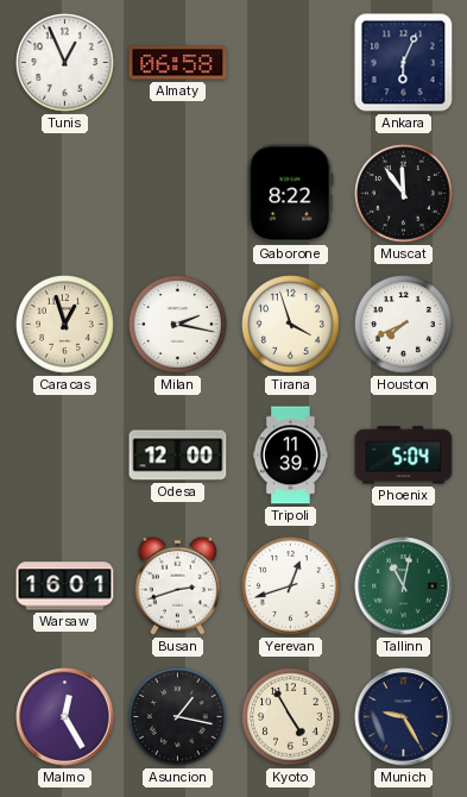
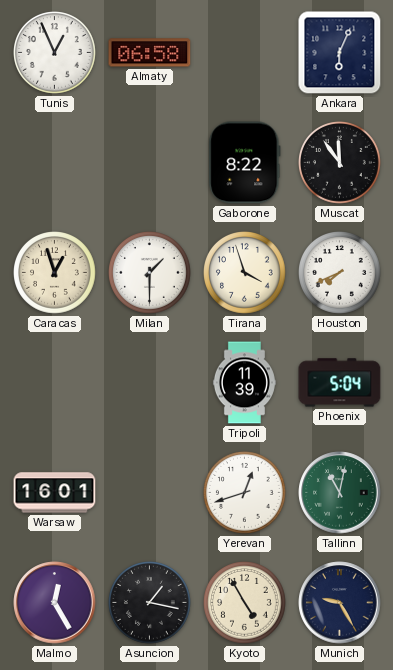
Milan: 2:17 -> 1:30
Odesa: 12:00 -> none
Busan: 2:42 -> none
